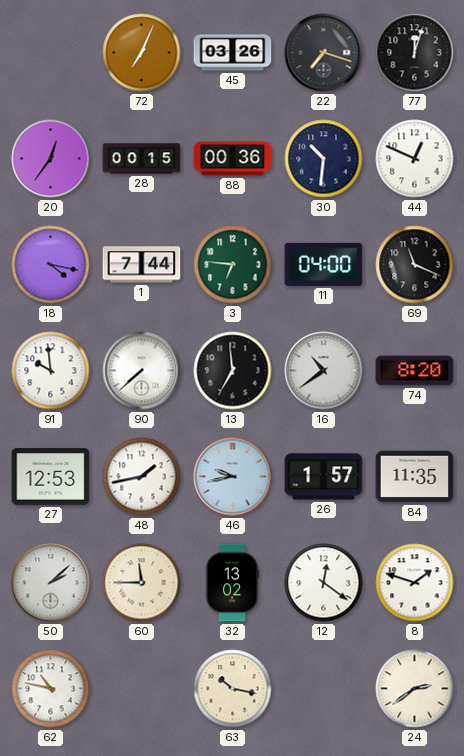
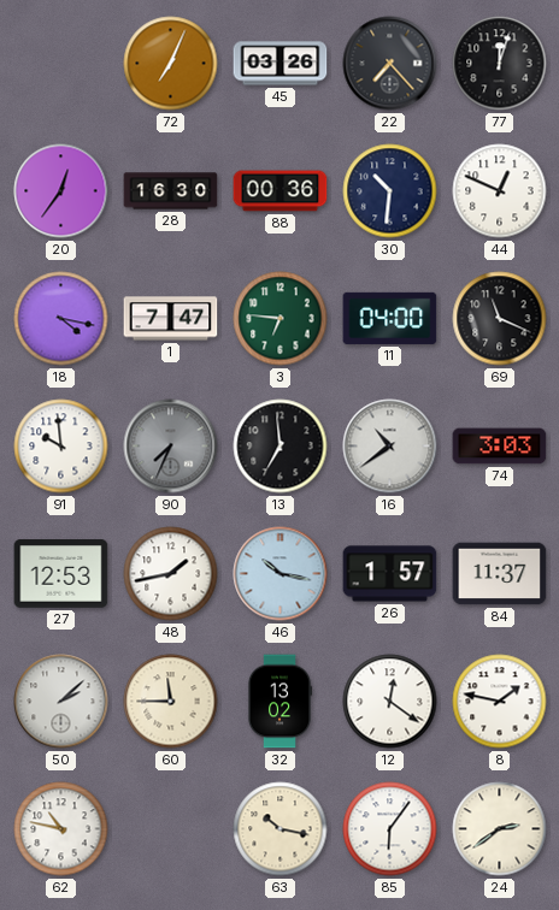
22: 7:18 -> 7:23
28: 00:15 -> 16:30
1: 7:44 -> 7:47
90: 7:38 -> 7:34
90 dial: white -> grey
74: 8:20 -> 3:03
46: 9:43 -> 10:17
84: 11:35 -> 11:37
8: 1:48 -> 1:47
85: none -> 6:06
